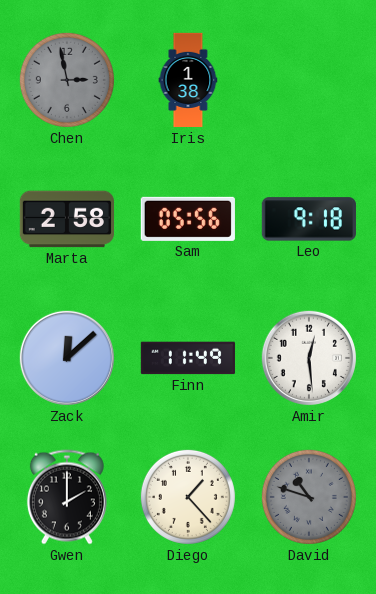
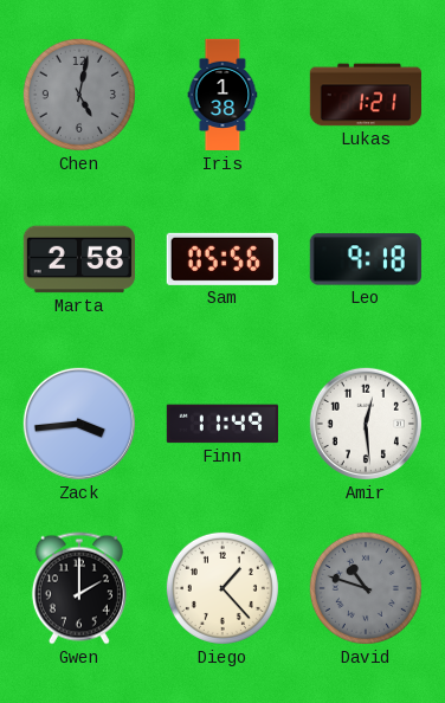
Chen: 2:58 -> 5:02
Lukas: none -> 1:21
Zack: 12:08 -> 3:44
